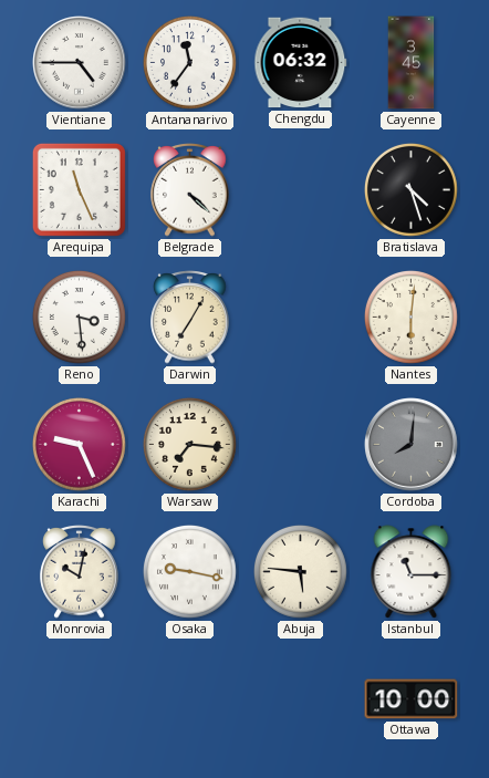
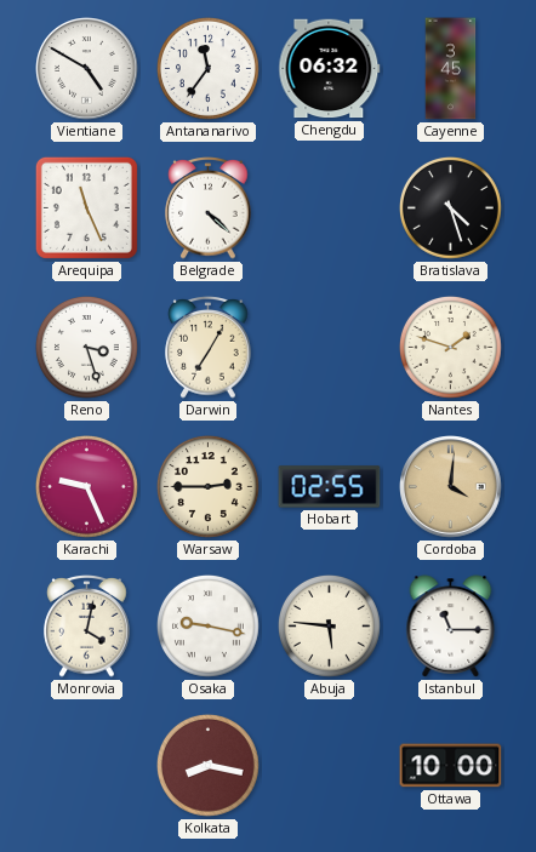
Vientiane: 4:45 -> 4:50
Reno: 3:29 -> 3:27
Nantes: 6:01 -> 1:48
Warsaw: 7:16 -> 2:45
Hobart: none -> 02:55
Cordoba: 8:01 -> 4:01
Cordoba dial: grey -> champagne
Monrovia: 10:02 -> 4:02
Kolkata: none -> 8:17
